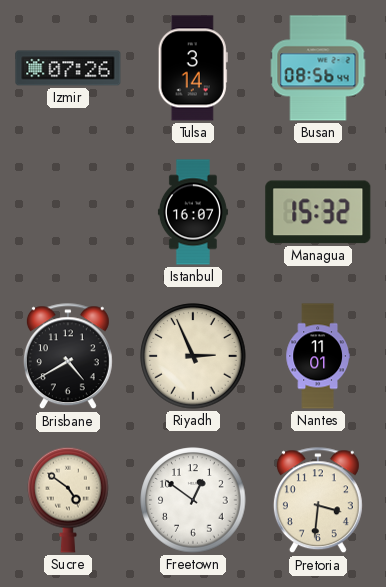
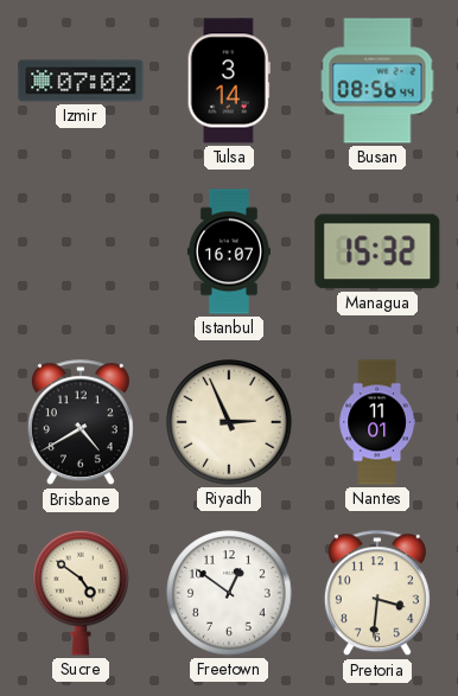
Izmir: 07:26 -> 07:02
